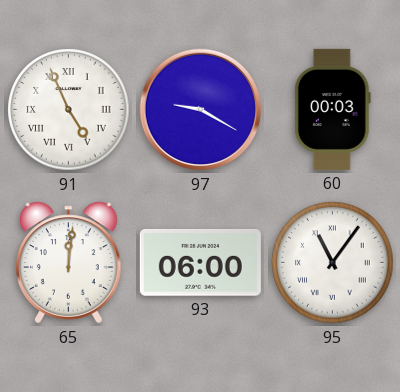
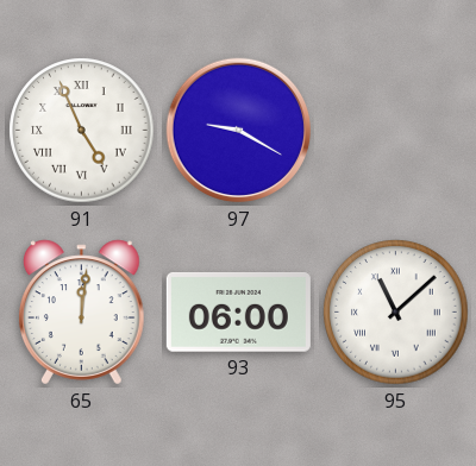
60: 00:03 -> none
95: 11:06 -> 11:08
